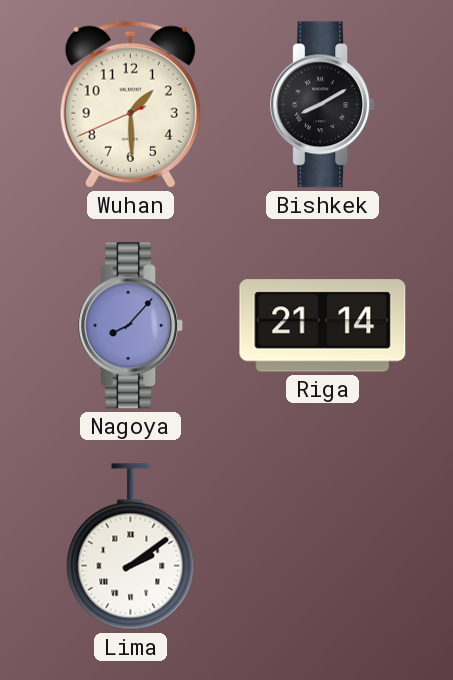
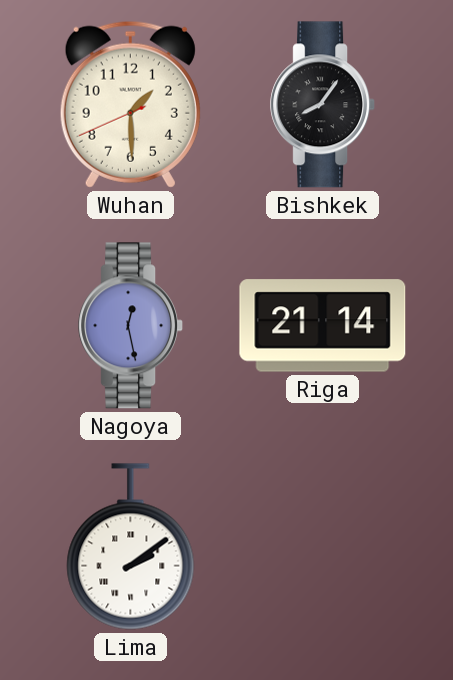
Bishkek: 8:10 -> 8:06
Nagoya: 8:07 -> 12:28
